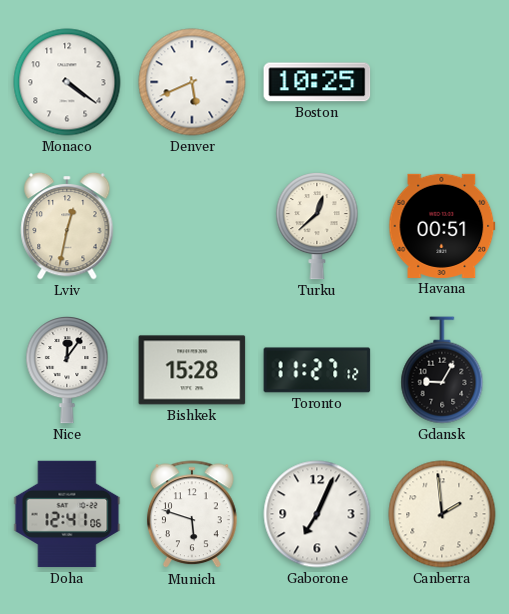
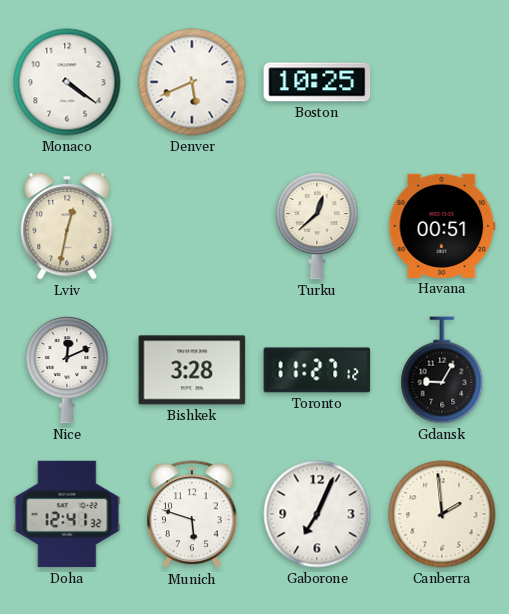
Nice: 12:06 -> 12:11
Bishkek: 15:28 -> 3:28
Doha: 12:41:06 -> 12:41:32
